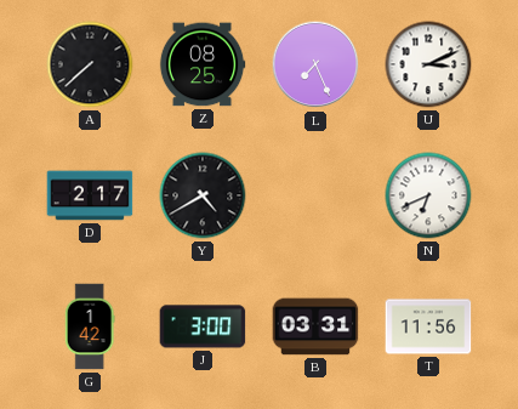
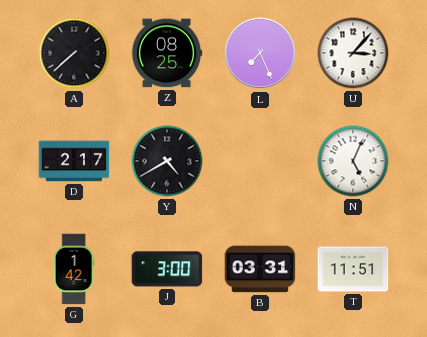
U: 3:11 -> 3:07
N: 6:41 -> 5:04
T: 11:56 -> 11:51
